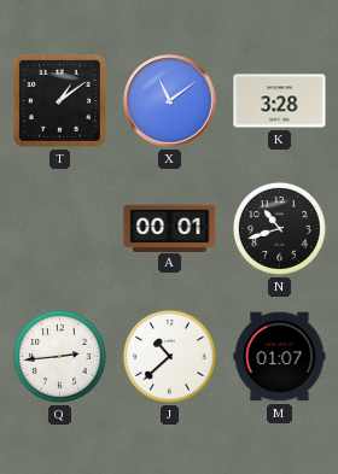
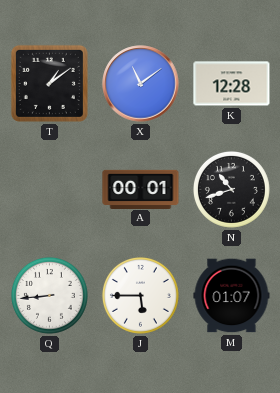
K: 3:28 -> 12:28
Q: 2:44 -> 8:44
J: 10:38 -> 5:45
